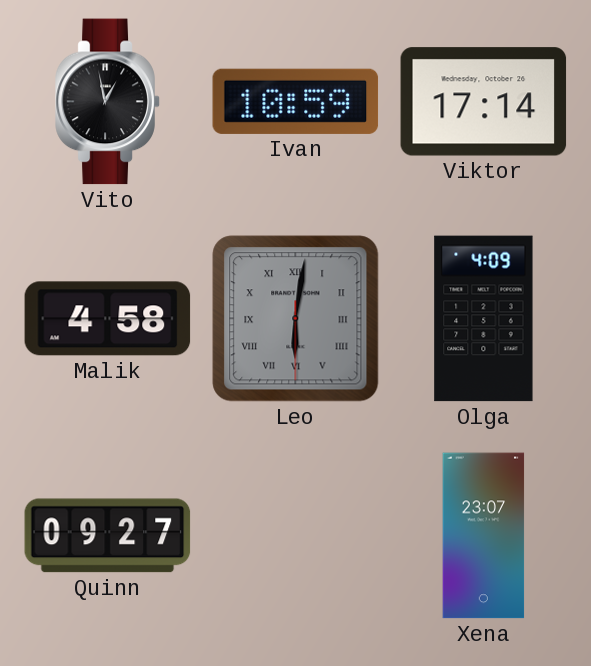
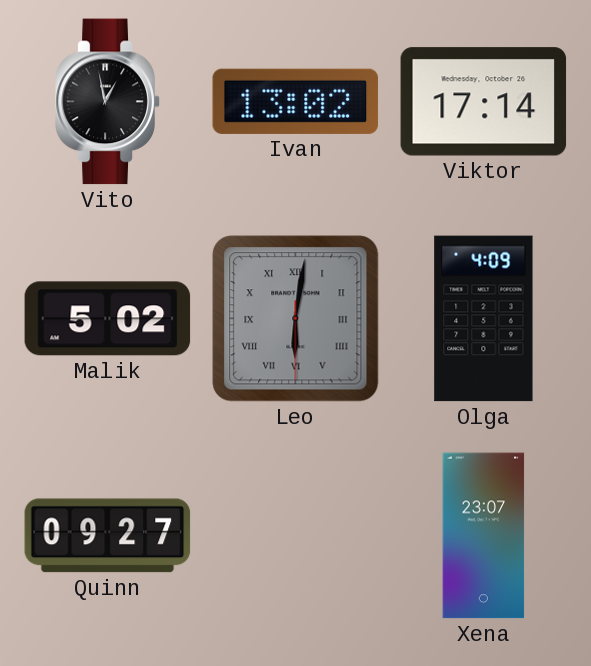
Ivan: 10:59 -> 13:02
Malik: 4:58 -> 5:02
